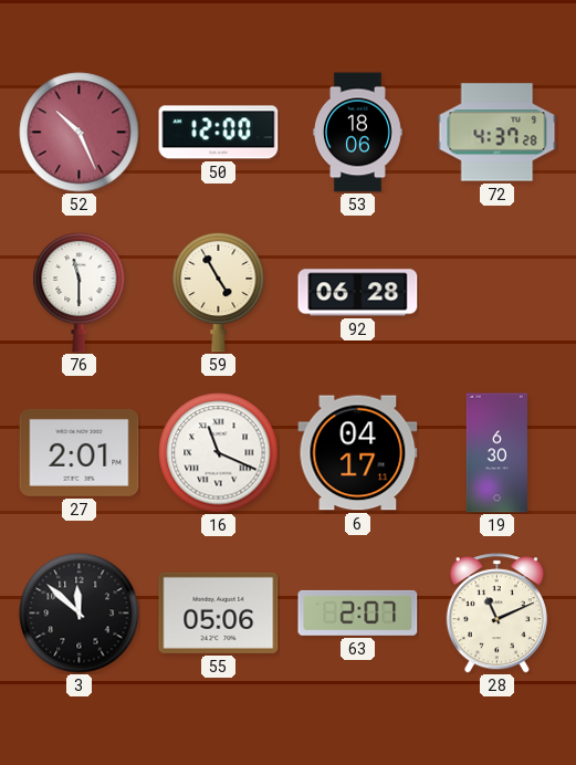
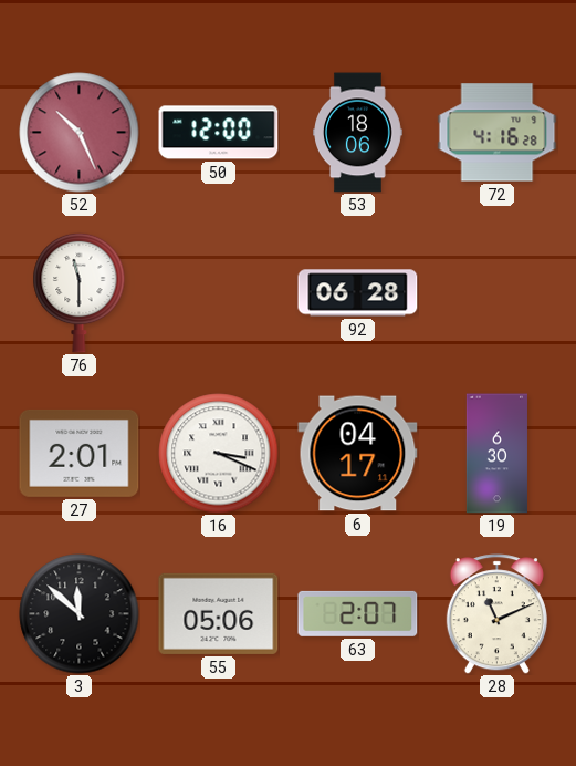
72: 4:37 -> 4:16
59: 4:55 -> none
16: 11:19 -> 3:19
